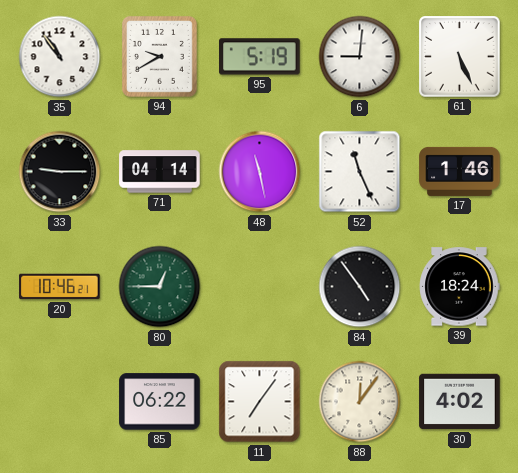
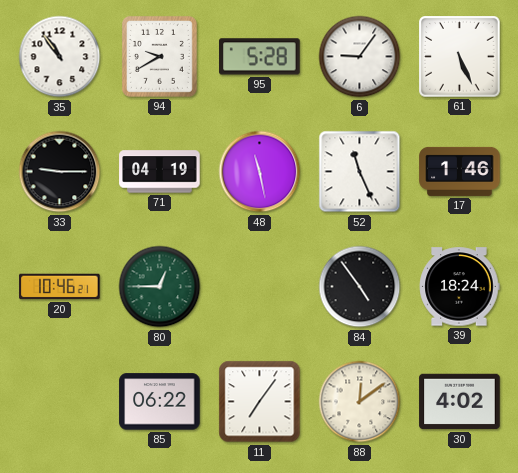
95: 5:19 -> 5:28
6: 9:01 -> 9:06
71: 04:14 -> 04:19
88: 12:06 -> 12:09
